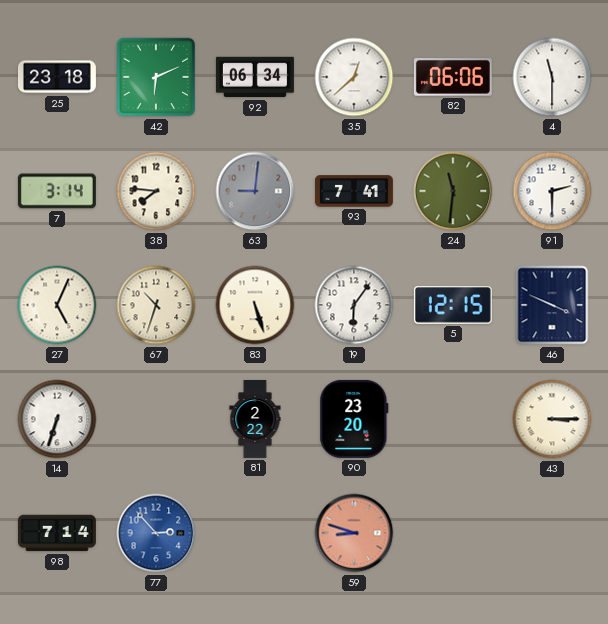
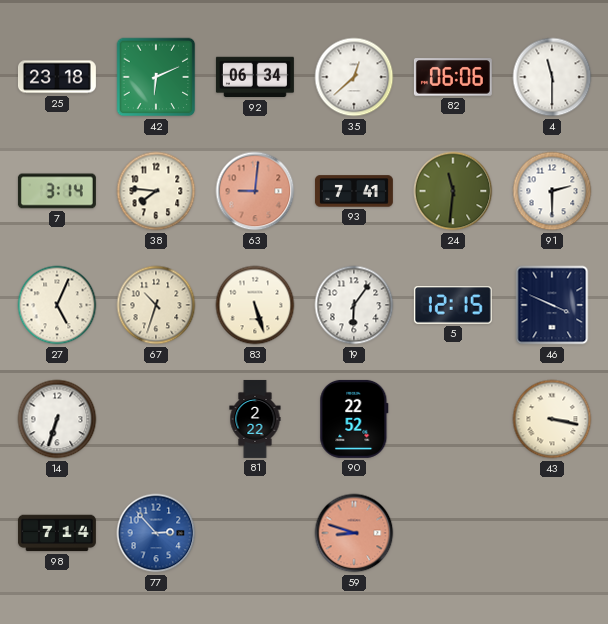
63 dial: grey -> salmon
90: 23:20 -> 22:52
43: 3:15 -> 3:17
